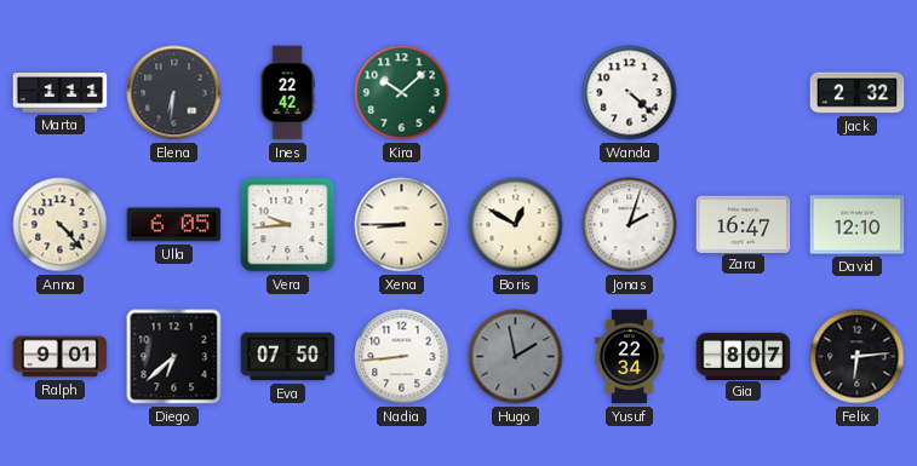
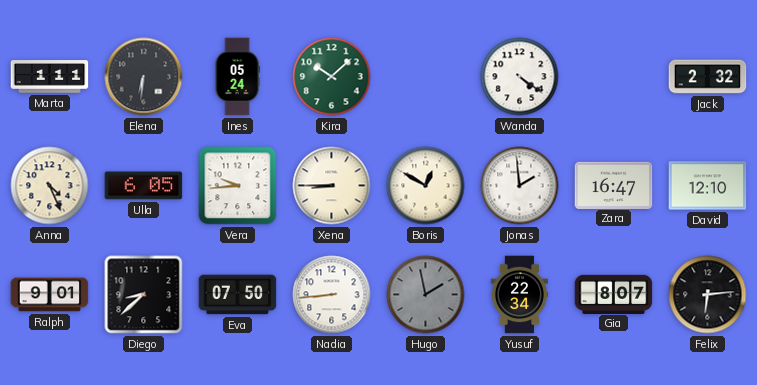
Ines: 22:42 -> 05:24
Wanda: 4:22 -> 4:21
Anna: 4:23 -> 4:26
Jonas: 2:03 -> 1:59
Diego: 6:38 -> 8:38
